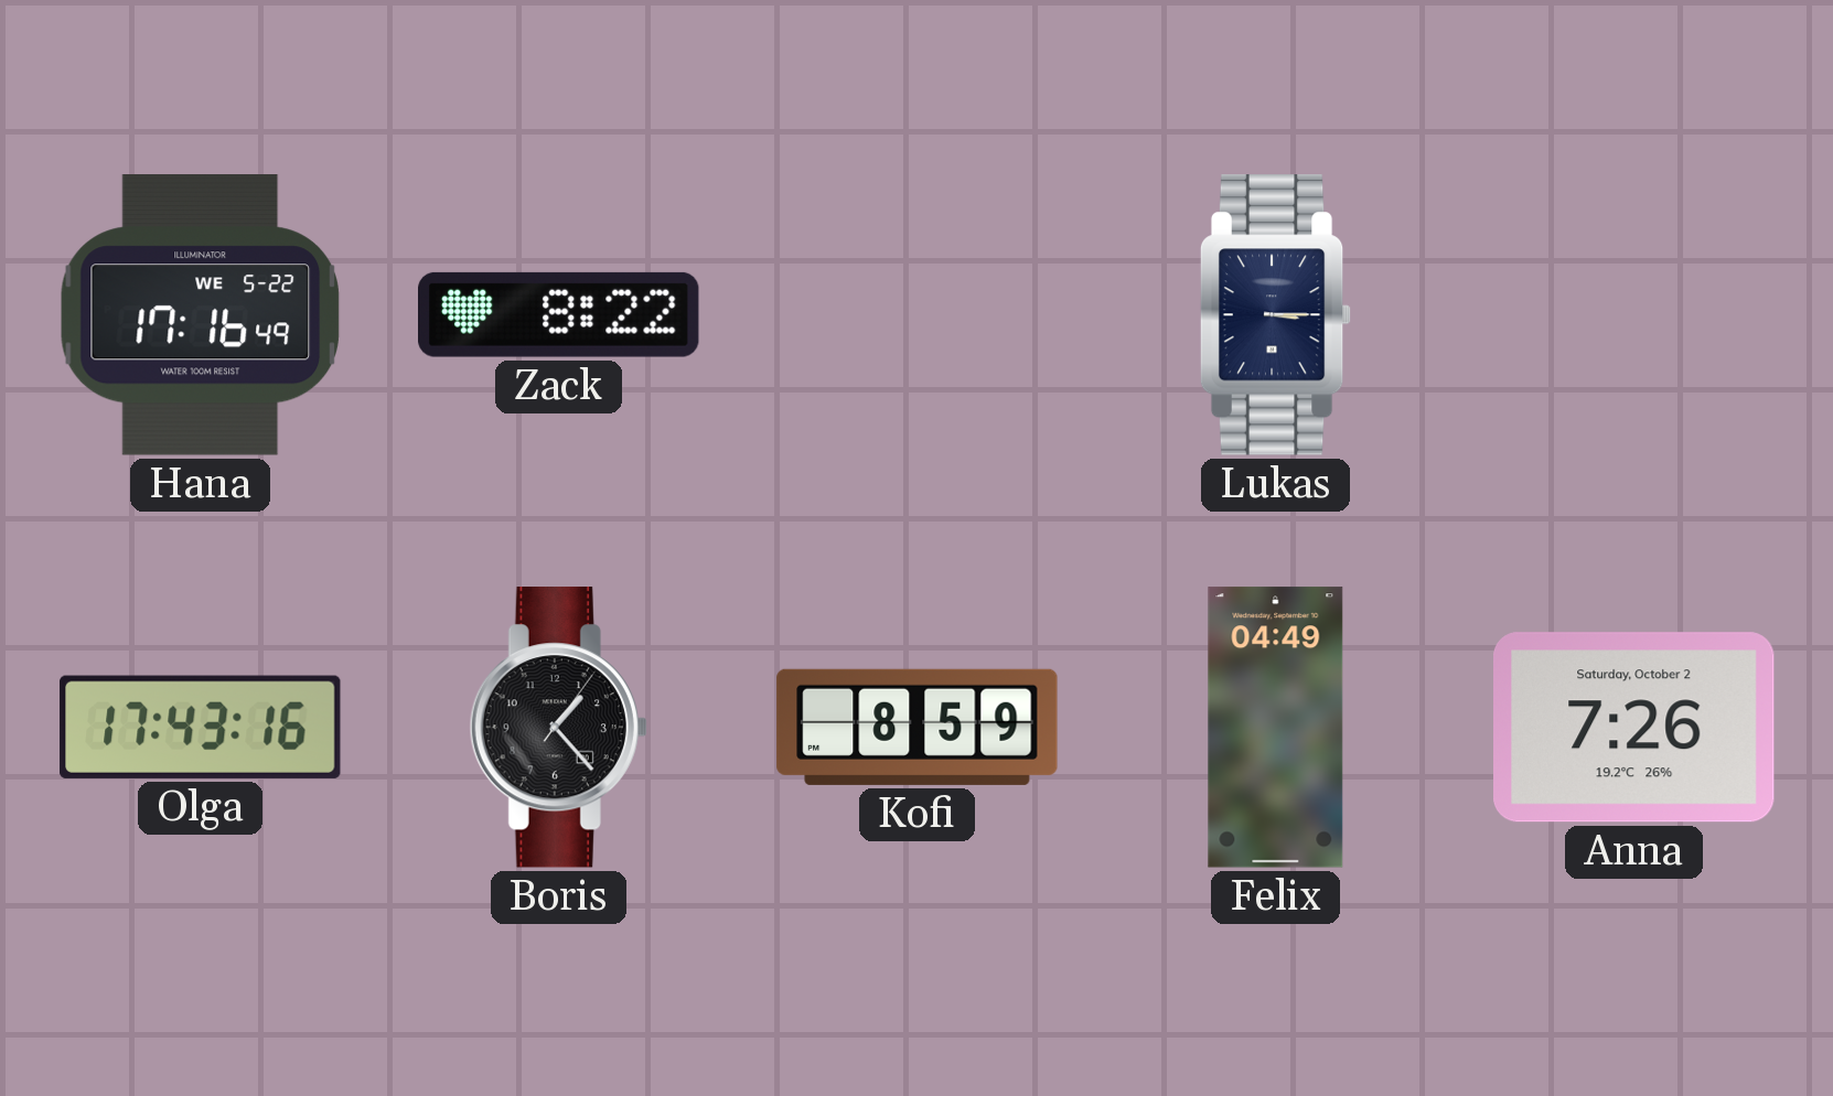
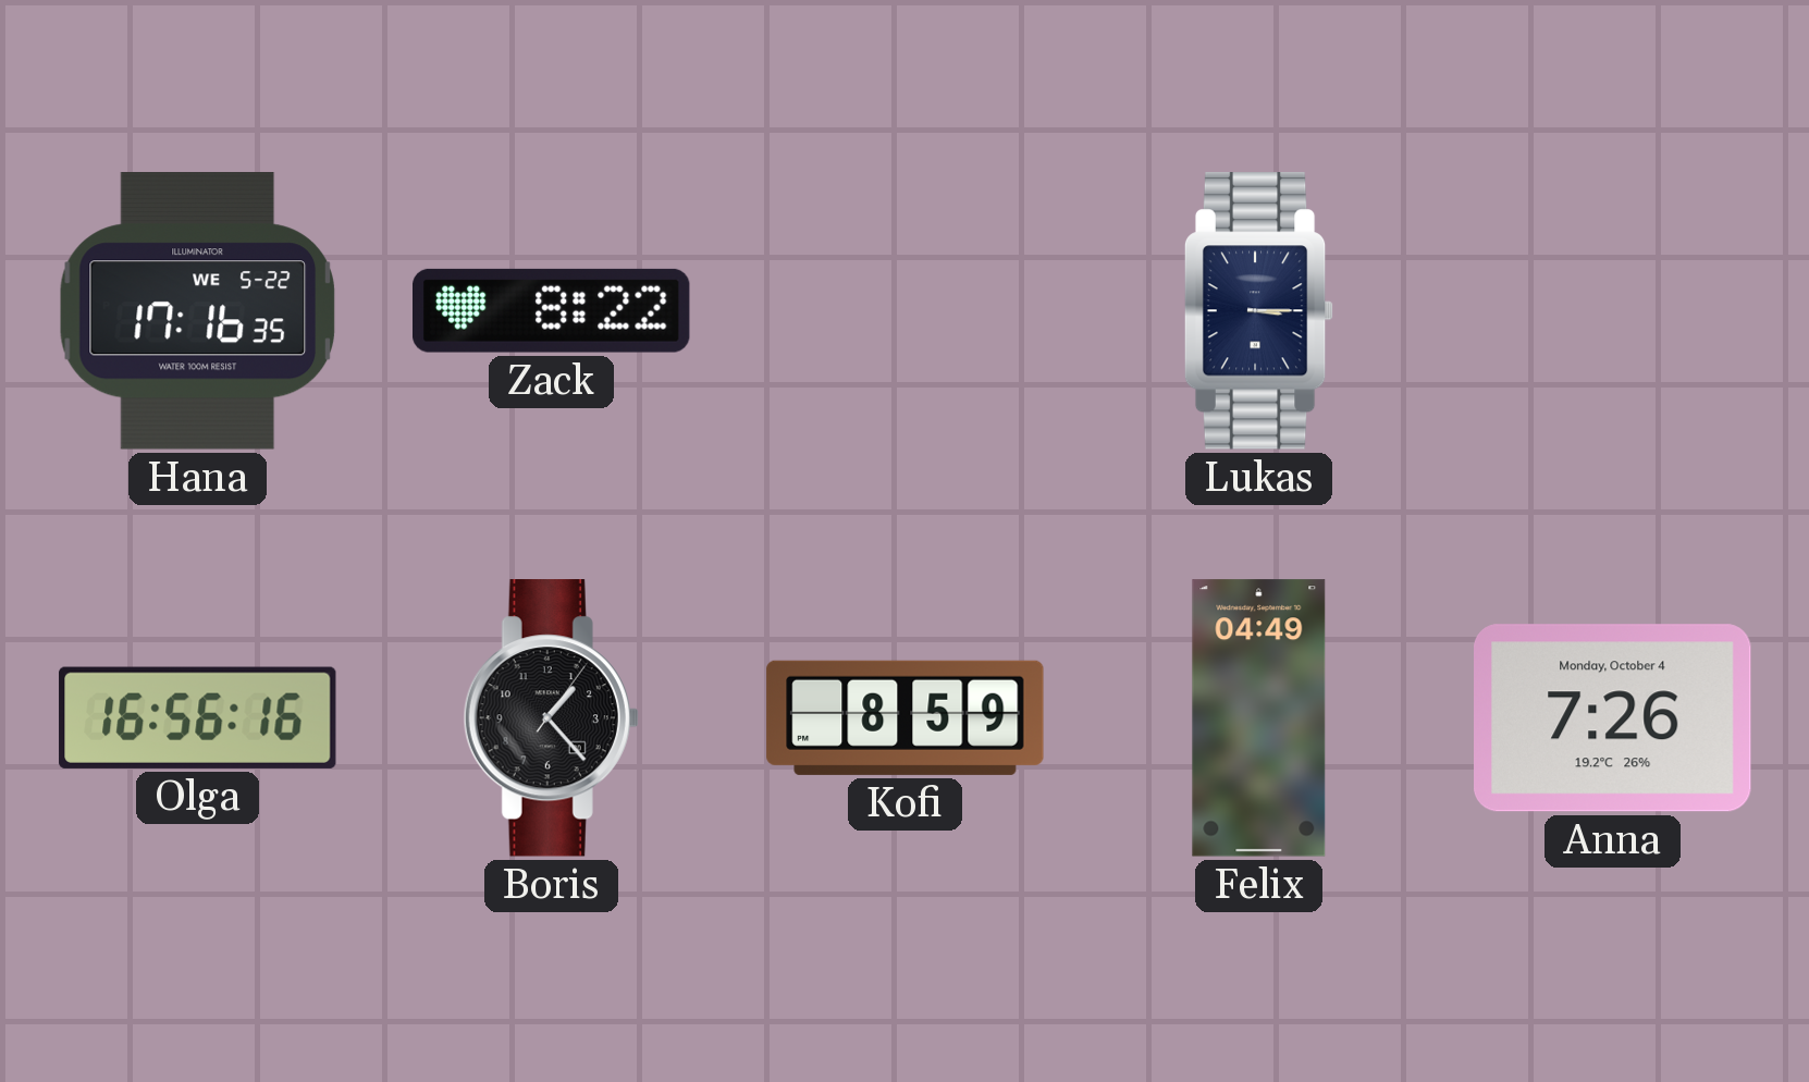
Hana: 17:16:49 -> 17:16:35
Olga: 17:43 -> 16:56
Anna date: Saturday, October 2 -> Monday, October 4
